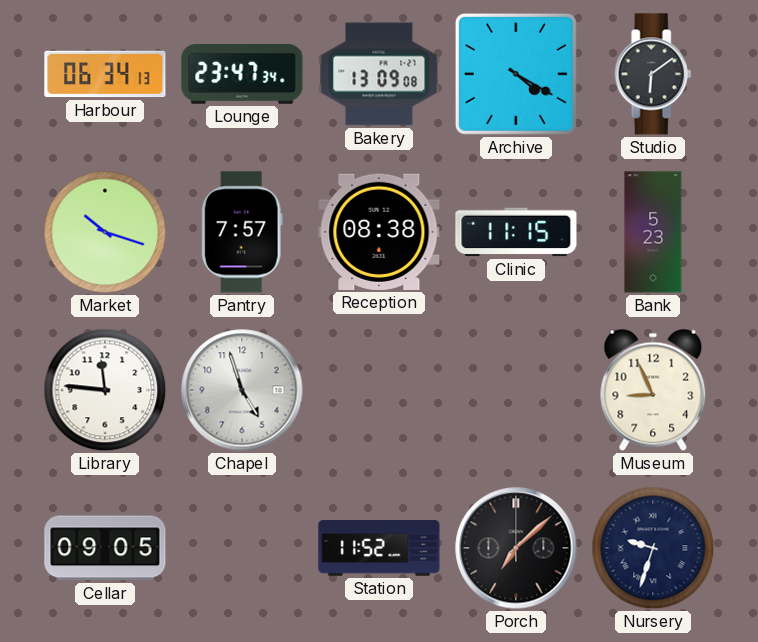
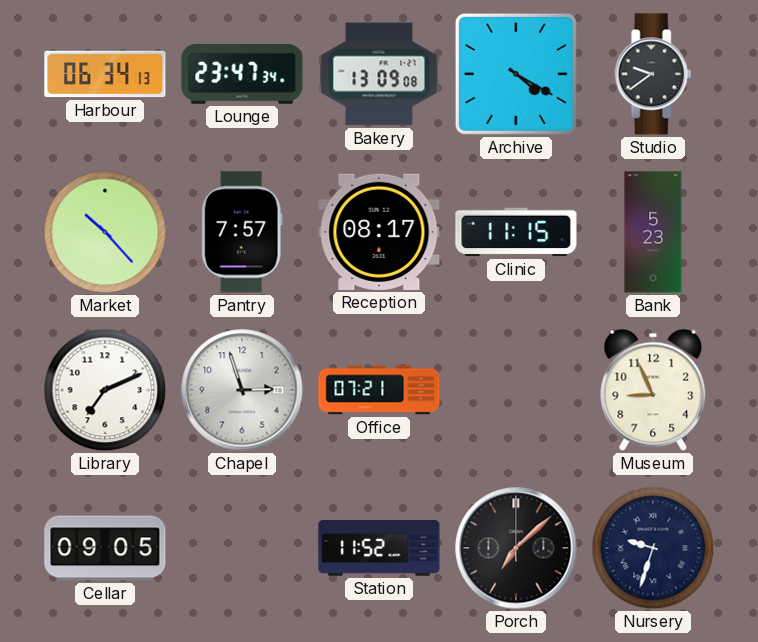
Studio: 6:09 -> 9:39
Market: 10:18 -> 10:23
Reception: 08:38 -> 08:17
Library: 11:46 -> 7:11
Chapel: 4:57 -> 2:57
Office: none -> 07:21
